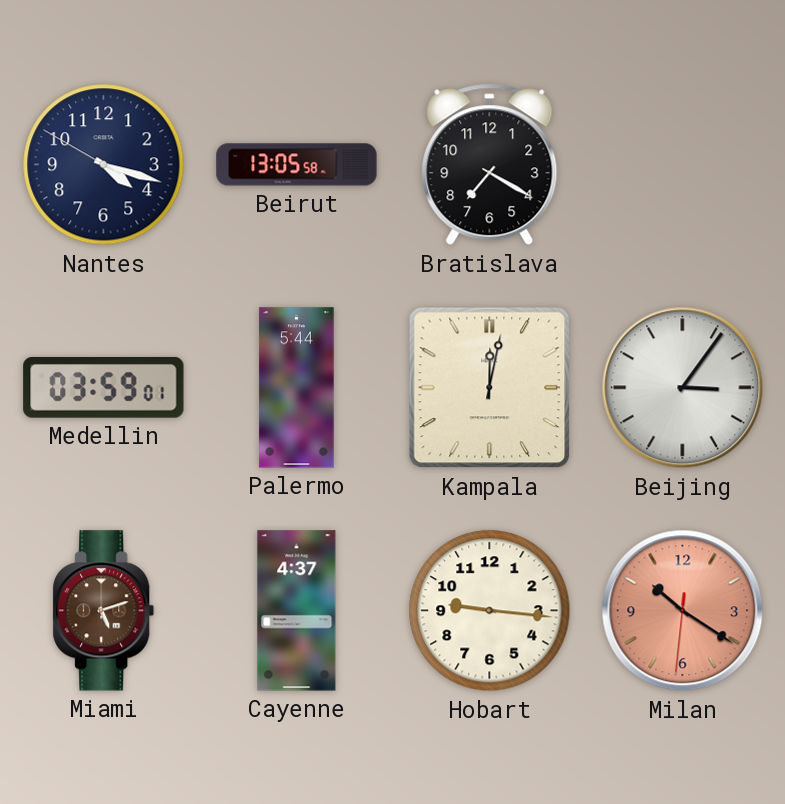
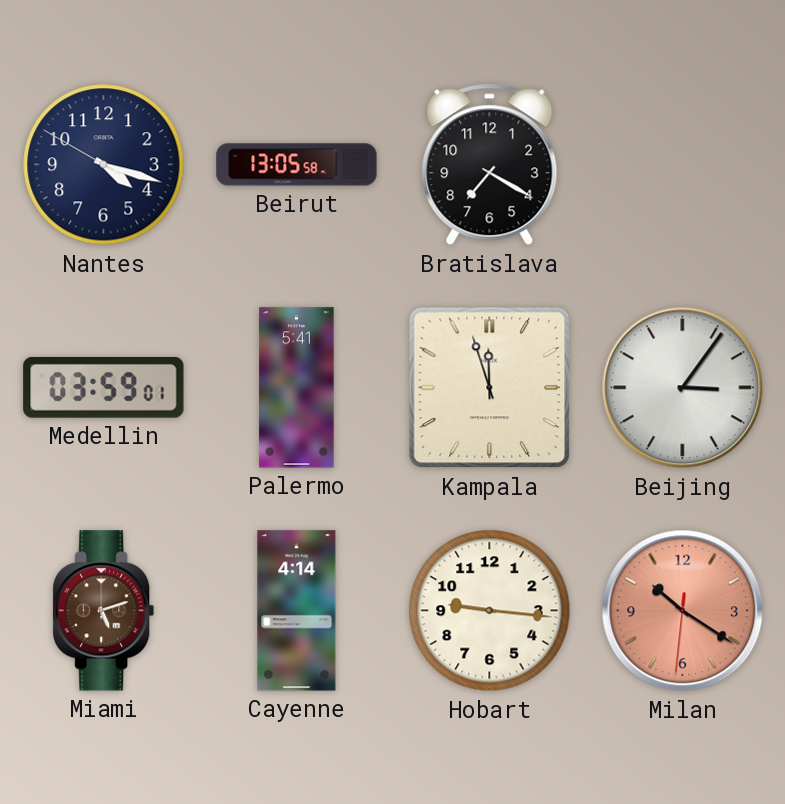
Palermo: 5:44 -> 5:41
Kampala: 12:02 -> 11:57
Cayenne: 4:37 -> 4:14
